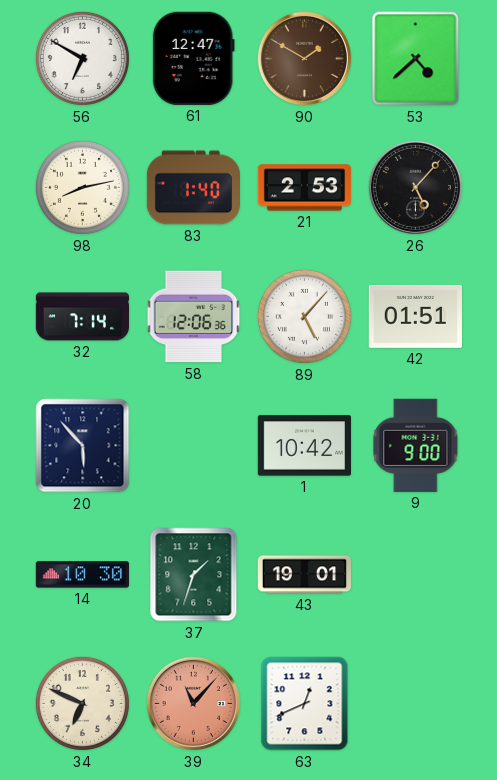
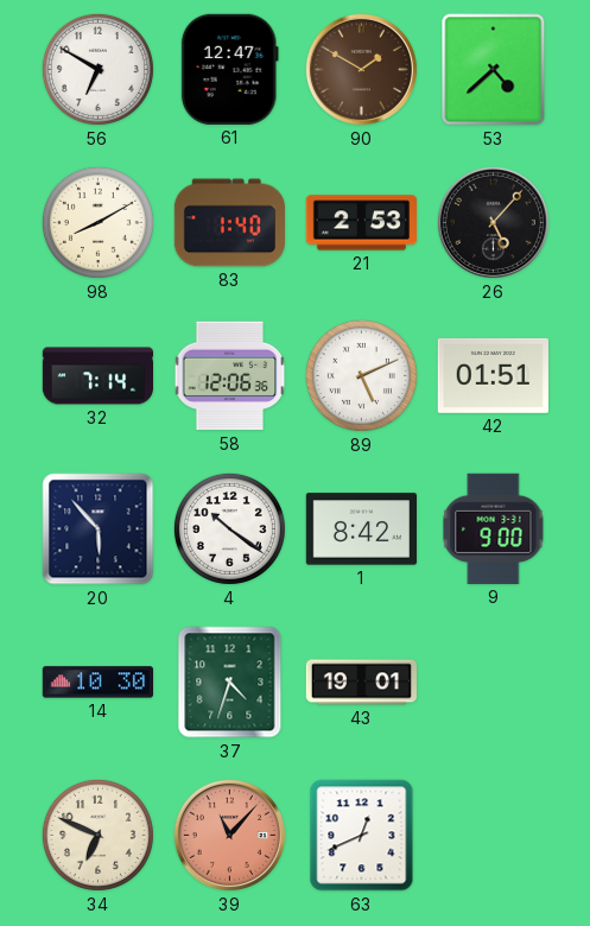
98: 8:13 -> 8:10
89: 5:07 -> 5:11
4: none -> 10:21
1: 10:42 -> 8:42
37: 1:33 -> 4:33
